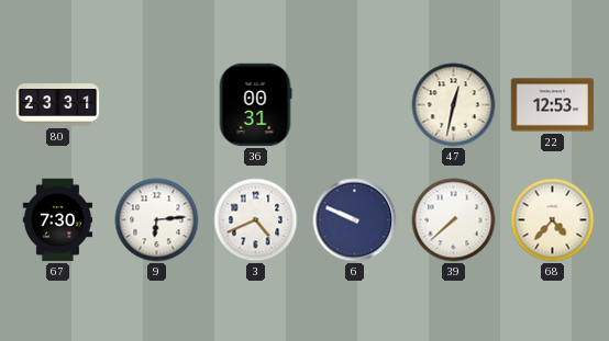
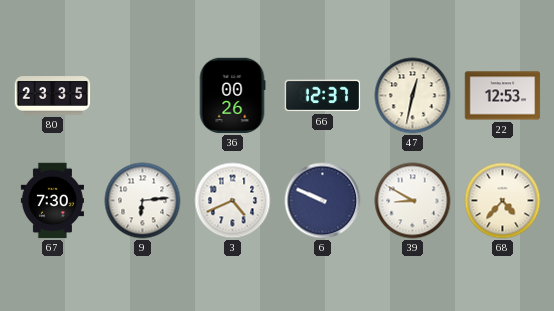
80: 23:31 -> 23:35
36: 00:31 -> 00:26
66: none -> 12:37
39: 7:38 -> 8:50
